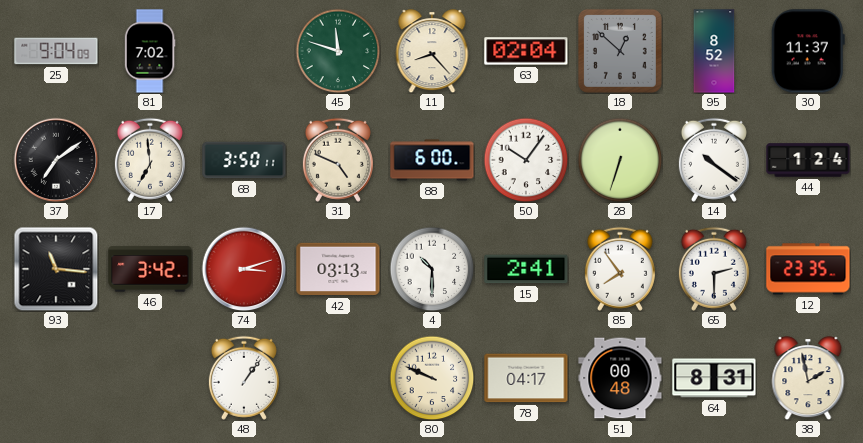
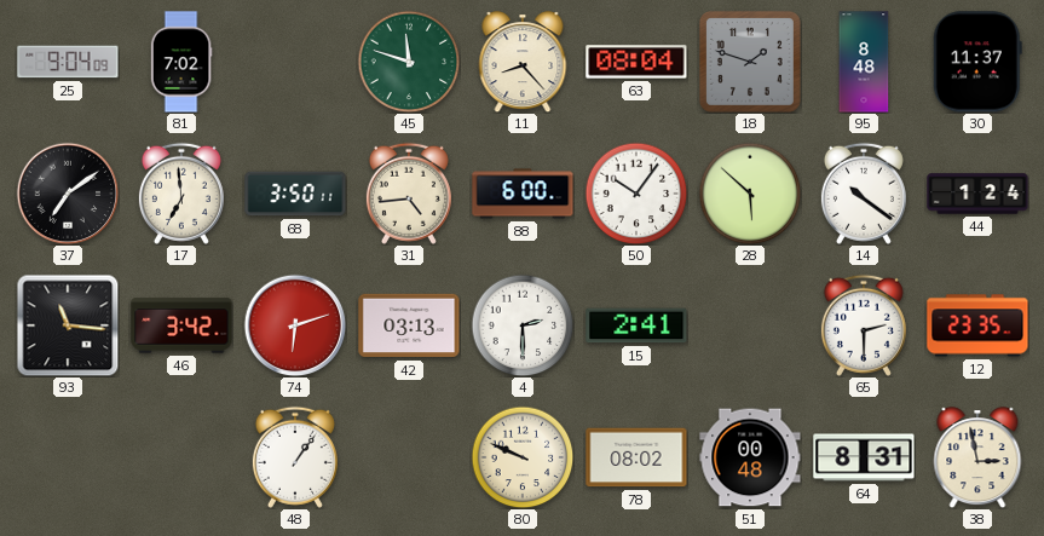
63: 02:04 -> 08:04
18: 12:52 -> 1:48
95: 8:52 -> 8:48
31: 4:49 -> 4:44
28: 6:33 -> 5:52
74: 3:12 -> 6:12
4: 10:30 -> 2:30
85: 7:54 -> none
78: 04:17 -> 08:02
38: 1:58 -> 2:58
